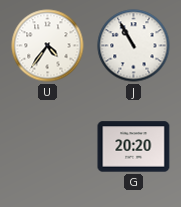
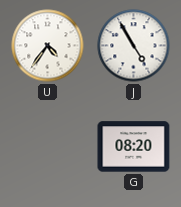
J: 10:55 -> 4:55
G: 20:20 -> 08:20
